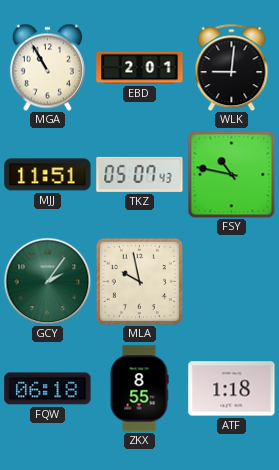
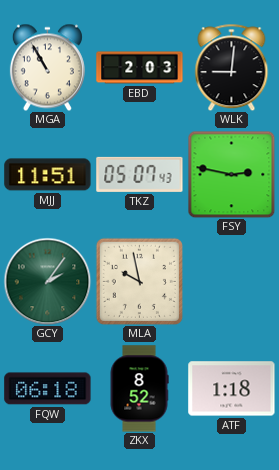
EBD: 2:01 -> 2:03
FSY: 10:47 -> 2:47
ZKX: 8:55 -> 8:52
